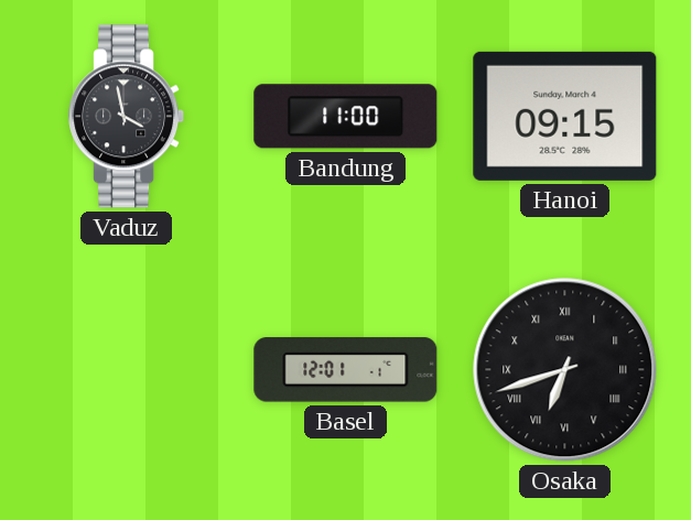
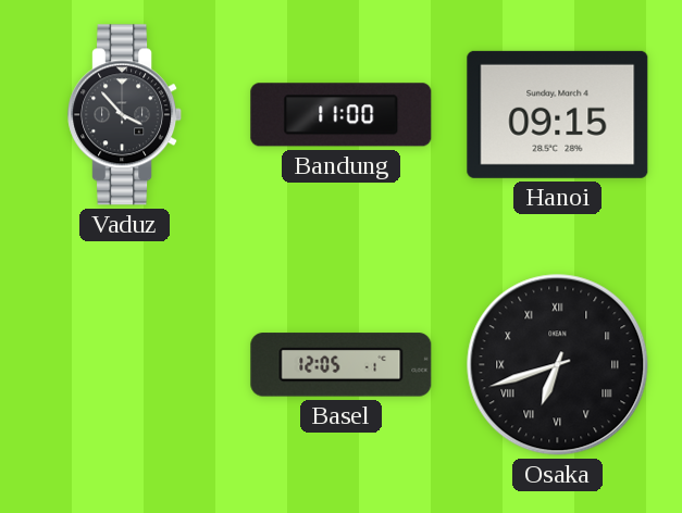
Vaduz: 3:58 -> 3:53
Basel: 12:01 -> 12:05
